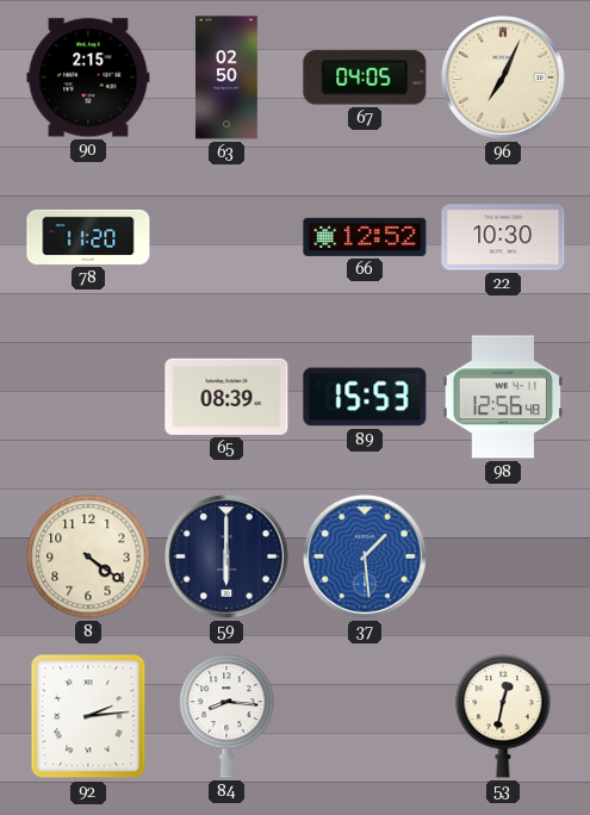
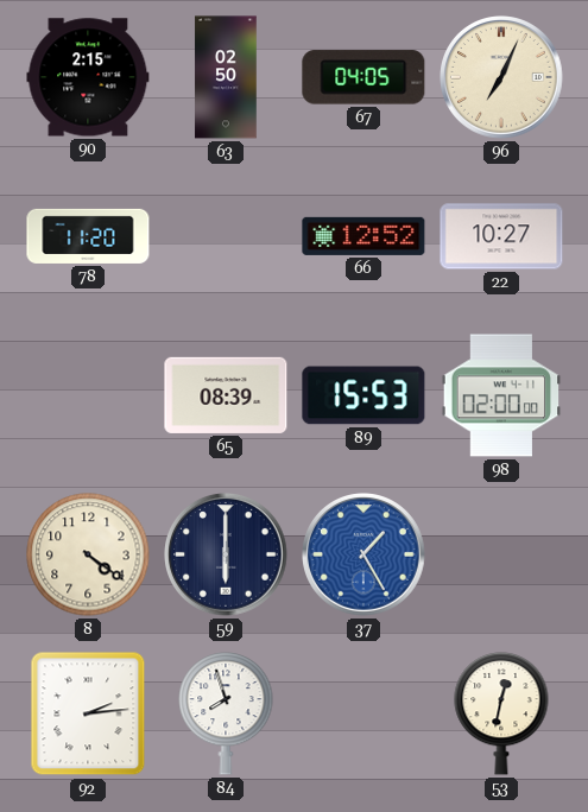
22: 10:30 -> 10:27
98: 12:56 -> 02:00
37: 1:29 -> 1:25
84: 8:16 -> 7:57
